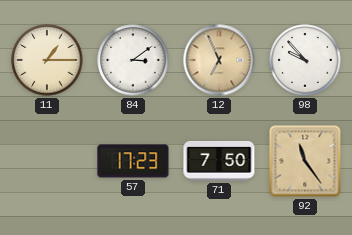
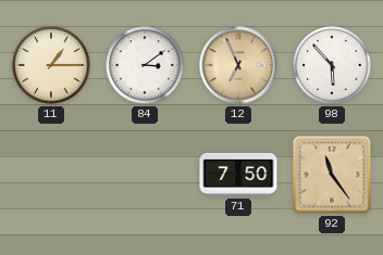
98: 9:53 -> 5:53
57: 17:23 -> none
